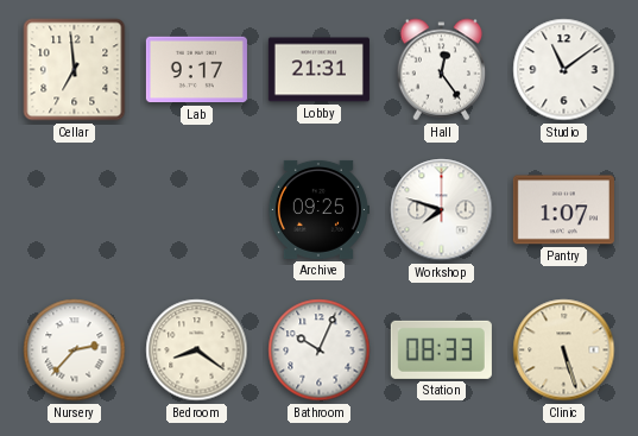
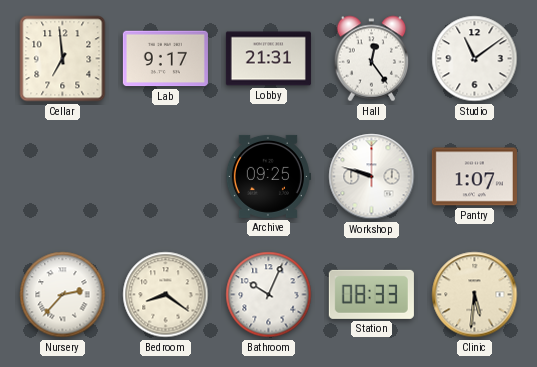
Workshop: 7:48 -> 9:48
Clinic: 5:27 -> 5:31
